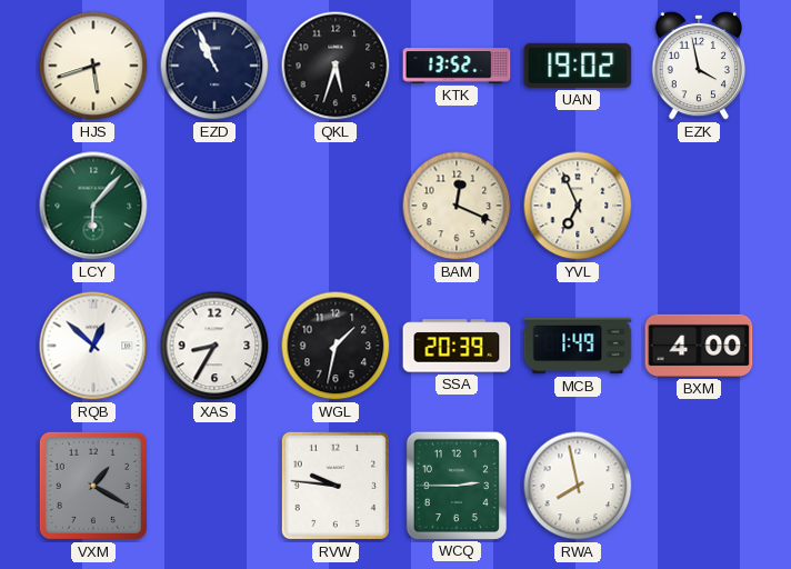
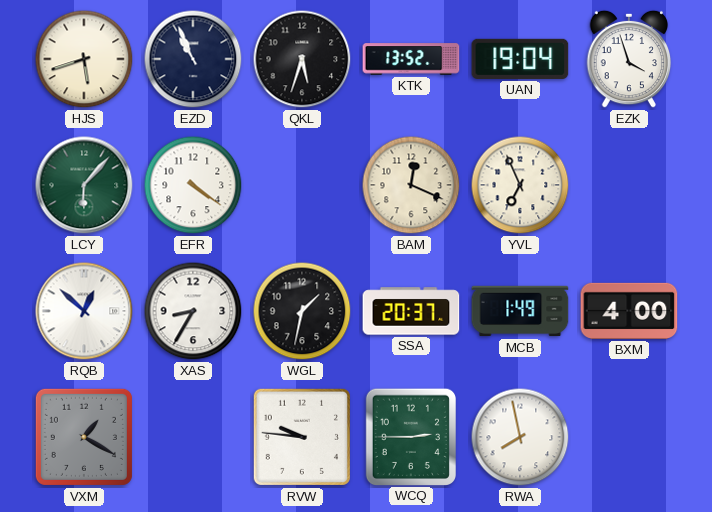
UAN: 19:02 -> 19:04
EZK: 3:58 -> 3:57
EFR: none -> 4:21
SSA: 20:39 -> 20:37
